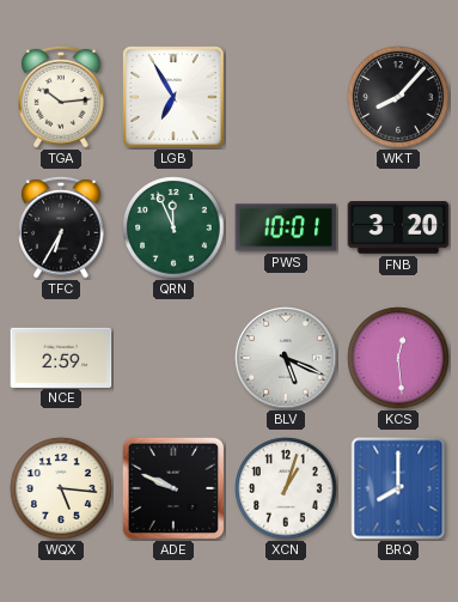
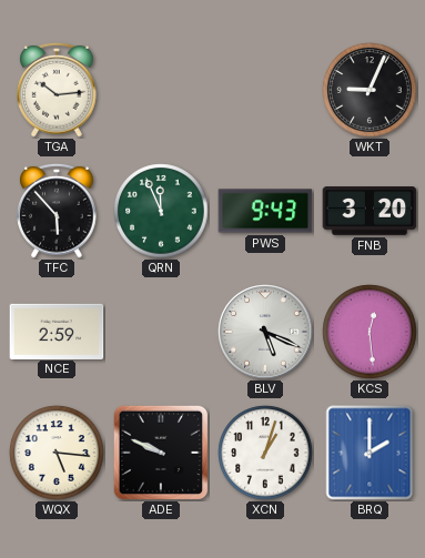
LGB: 6:55 -> none
WKT: 8:07 -> 9:04
TFC: 6:35 -> 5:53
PWS: 10:01 -> 9:43
BRQ: 8:00 -> 2:00
